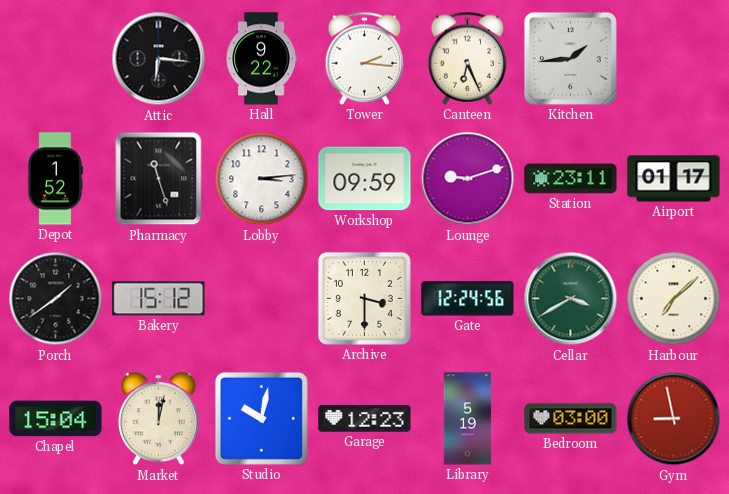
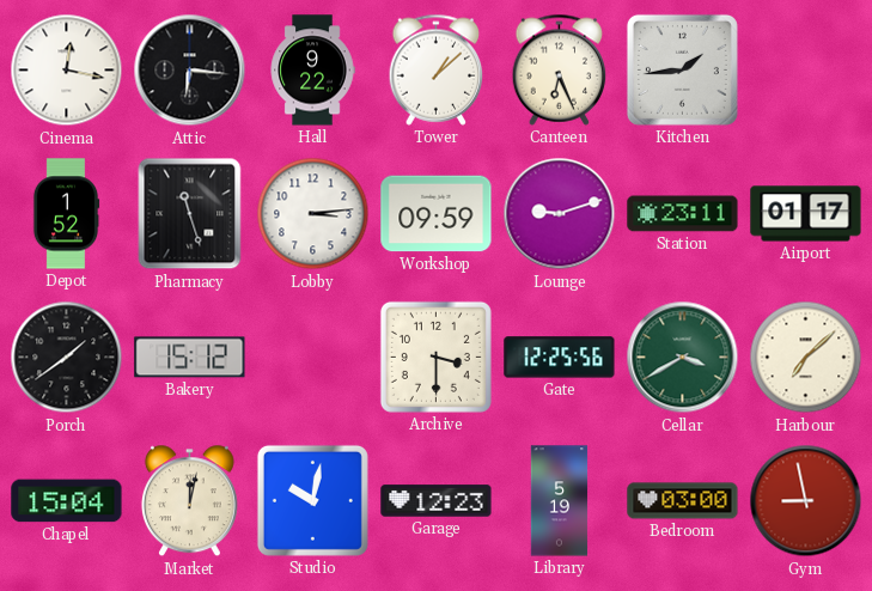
Cinema: none -> 12:17
Tower: 2:16 -> 1:08
Gate: 12:24 -> 12:25
